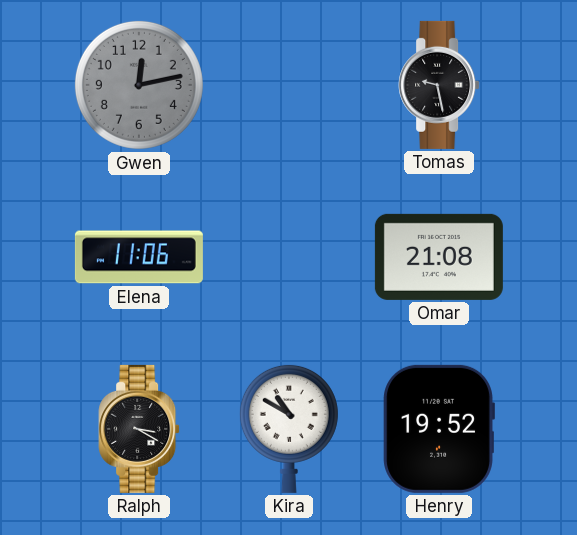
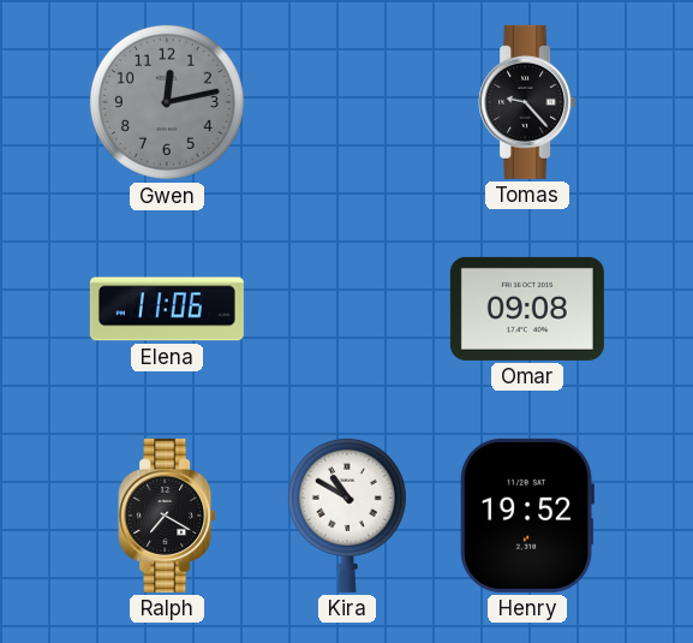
Tomas: 9:28 -> 9:23
Omar: 21:08 -> 09:08
Ralph: 3:20 -> 7:20
